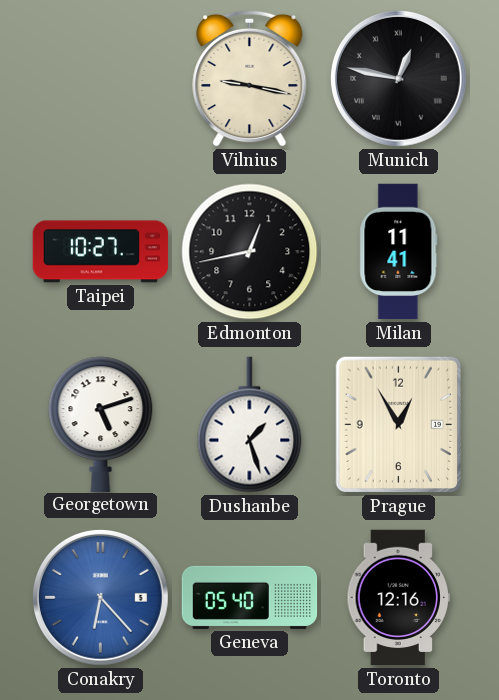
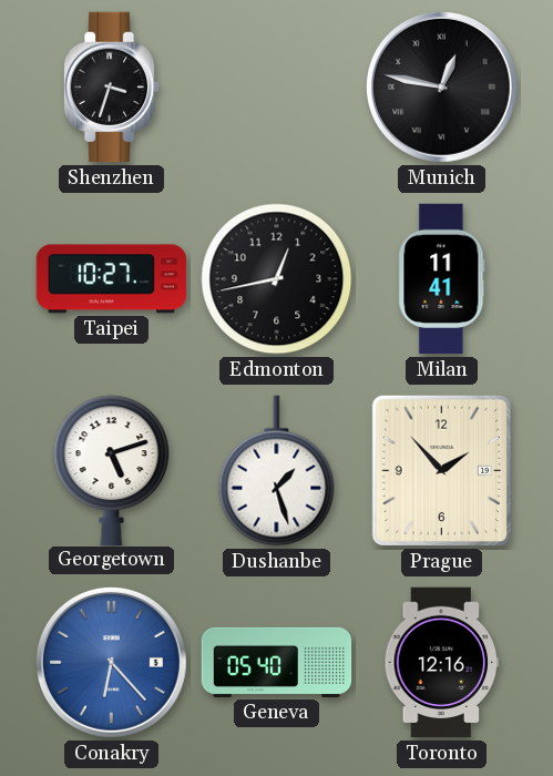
Shenzhen: none -> 3:33
Vilnius: 9:17 -> none
Prague: 12:55 -> 1:53
